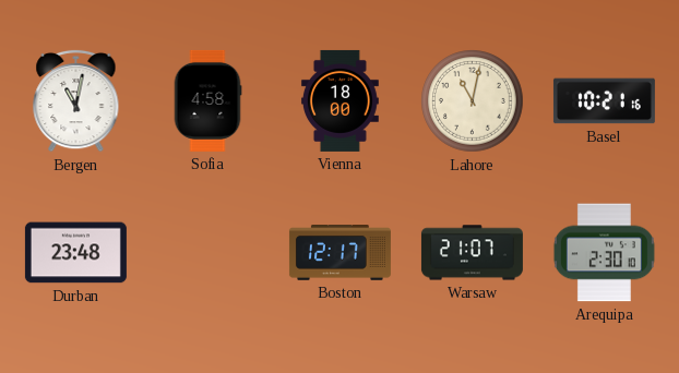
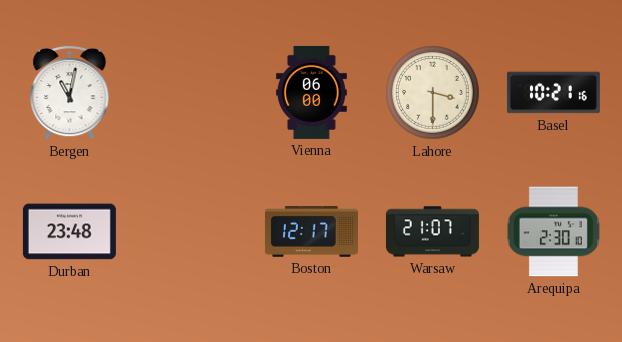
Sofia: 4:58 -> none
Vienna: 18:00 -> 06:00
Lahore: 11:02 -> 3:30
